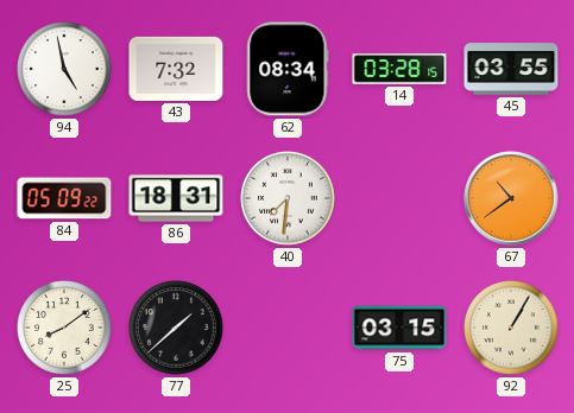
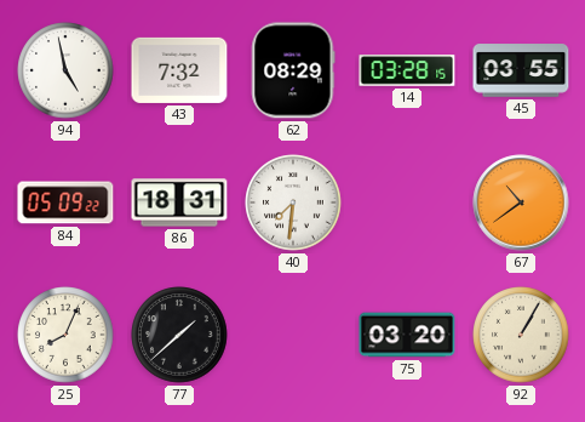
62: 08:34 -> 08:29
25: 8:09 -> 8:04
75: 03:15 -> 03:20
